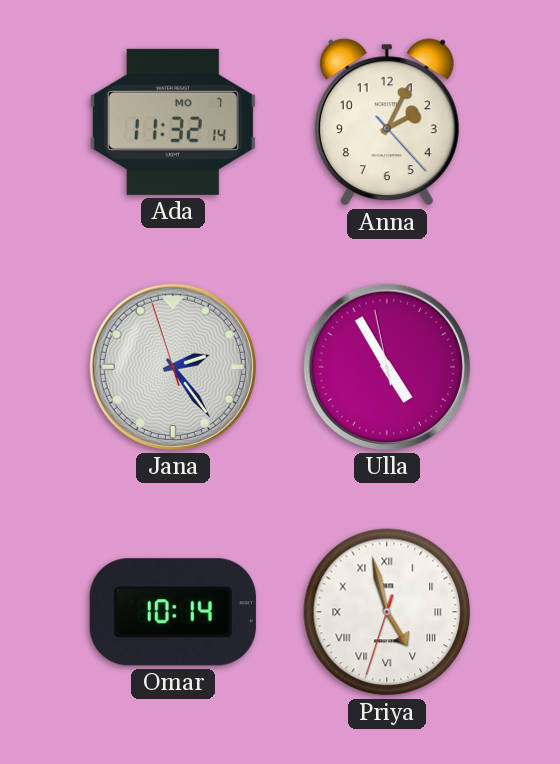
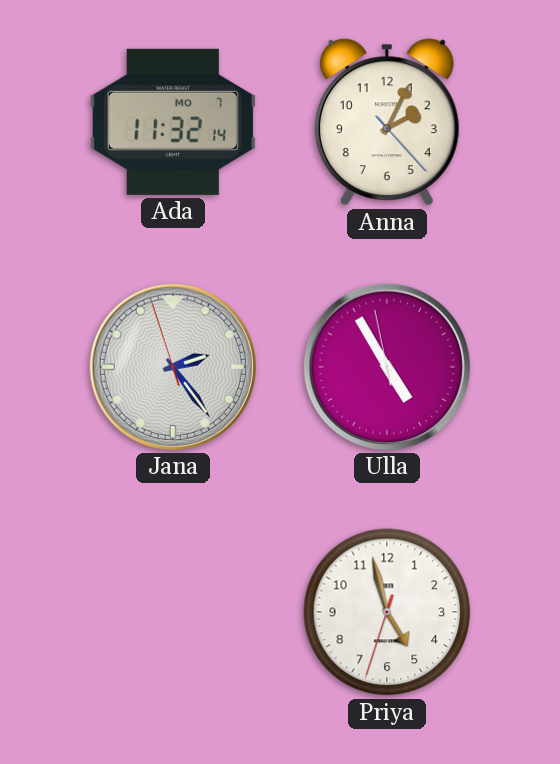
Omar: 10:14 -> none
Priya numerals: Roman -> Arabic
